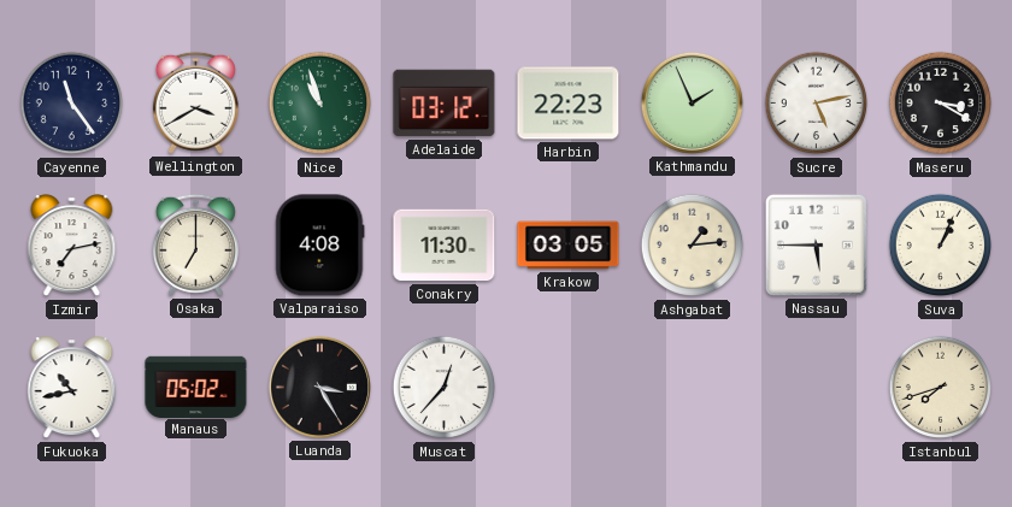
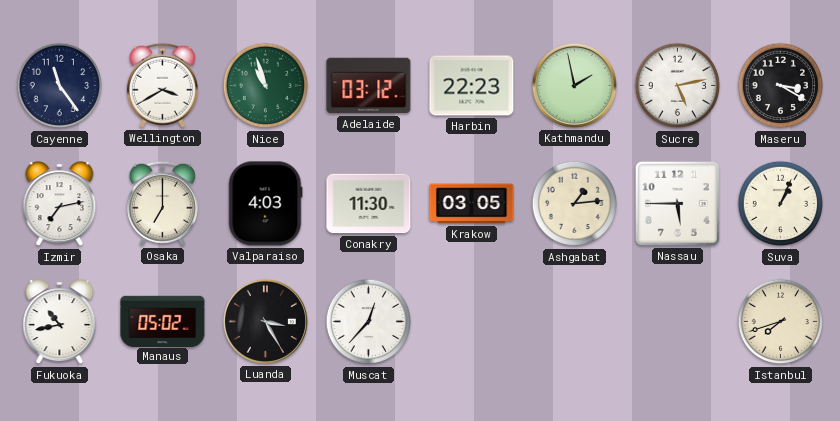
Kathmandu: 1:56 -> 1:58
Valparaiso: 4:08 -> 4:03
